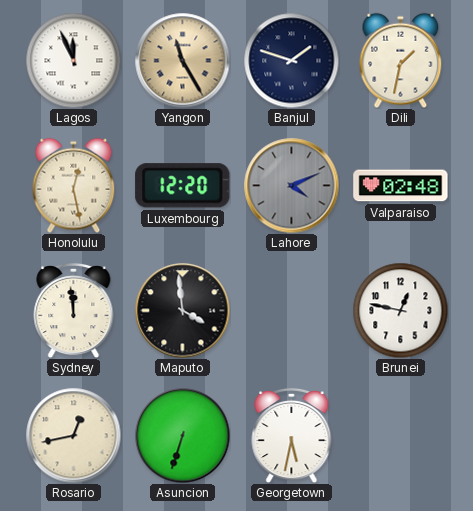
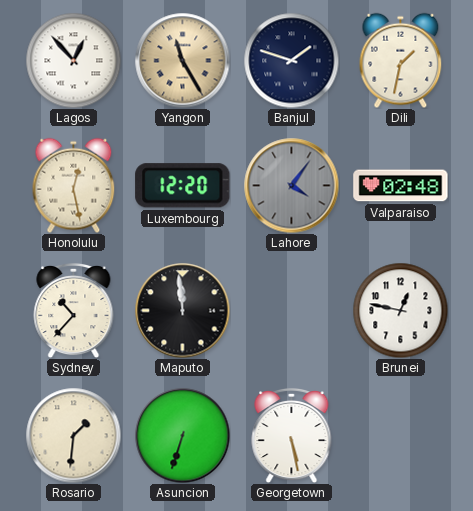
Lagos: 11:56 -> 12:53
Lahore: 4:11 -> 4:06
Sydney: 11:59 -> 10:37
Maputo: 3:59 -> 11:59
Rosario: 12:43 -> 1:31
Georgetown: 5:32 -> 5:28
